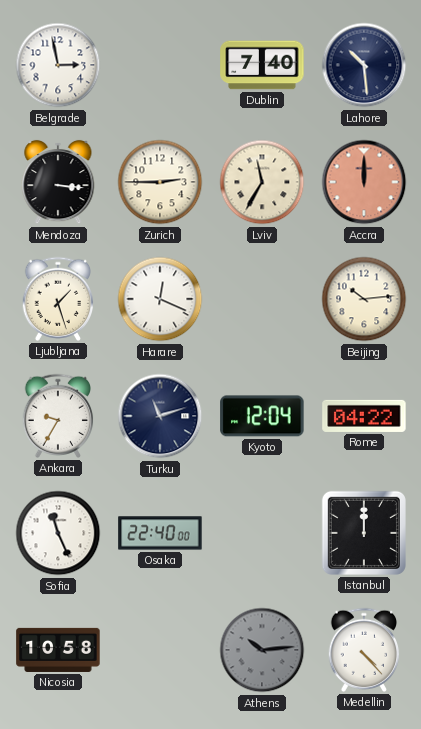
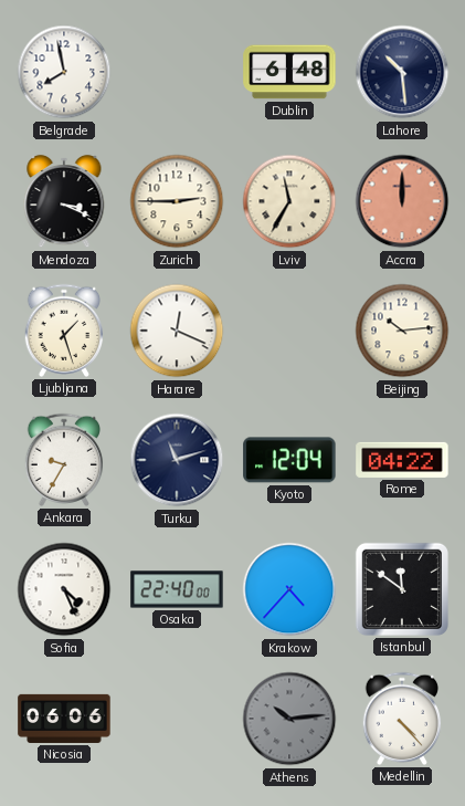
Belgrade: 2:58 -> 7:58
Dublin: 7:40 -> 6:48
Mendoza: 3:16 -> 3:19
Sofia: 11:26 -> 4:26
Krakow: none -> 4:37
Istanbul: 12:00 -> 11:51
Nicosia: 10:58 -> 06:06
